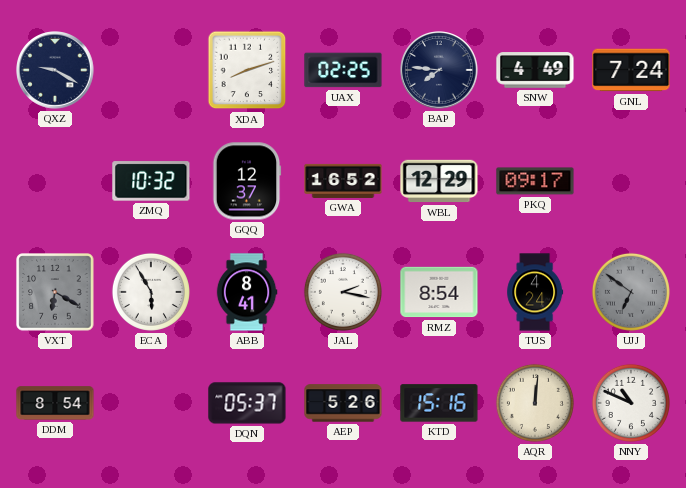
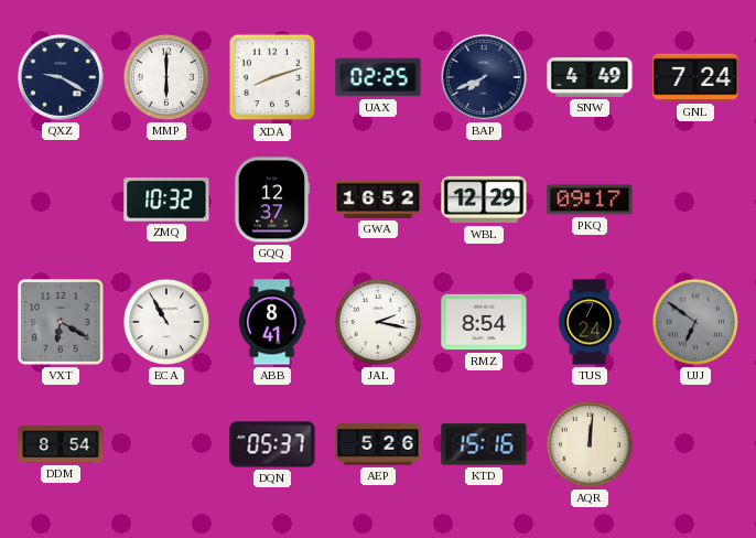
MMP: none -> 6:00
BAP: 7:46 -> 7:41
ECA: 5:55 -> 10:55
TUS: 4:24 -> 7:24
NNY: 10:49 -> none
